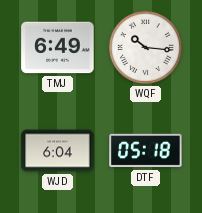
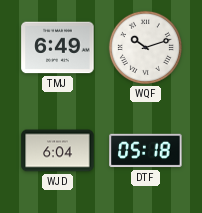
WQF: 10:16 -> 10:12
